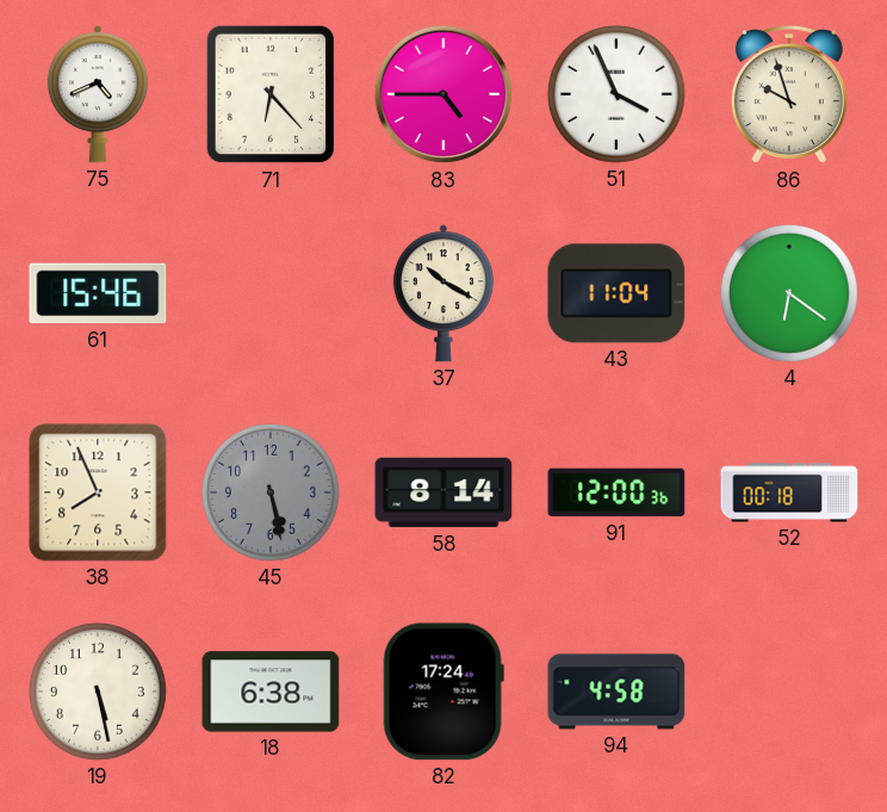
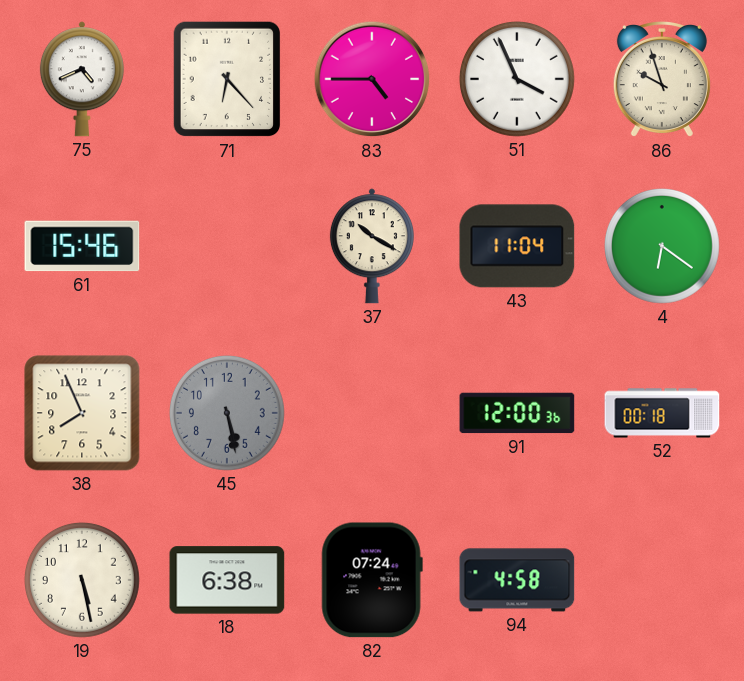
58: 8:14 -> none
82: 17:24 -> 07:24
